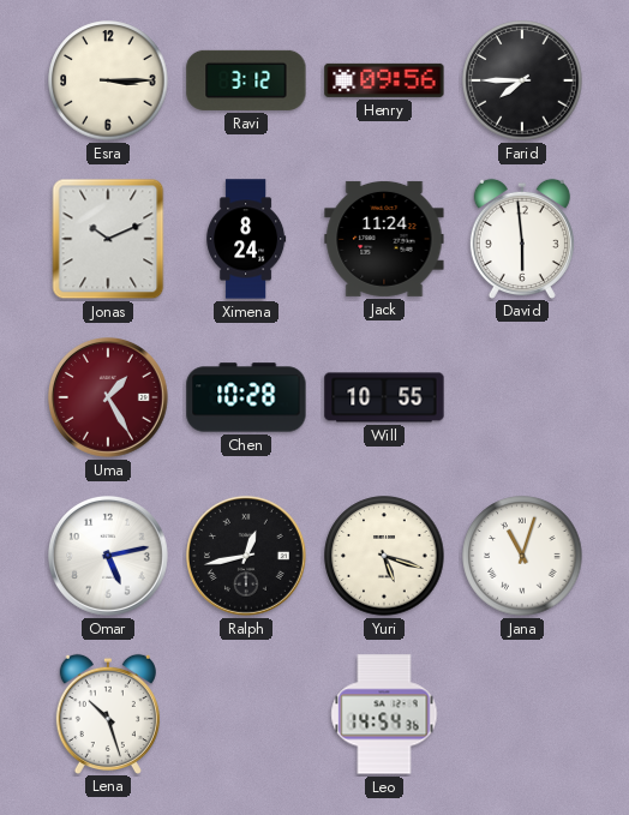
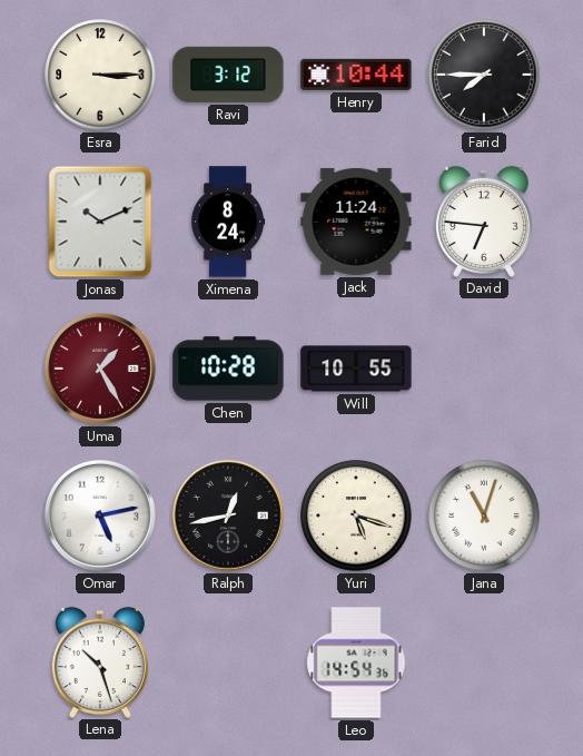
Henry: 09:56 -> 10:44
David: 5:59 -> 6:46
